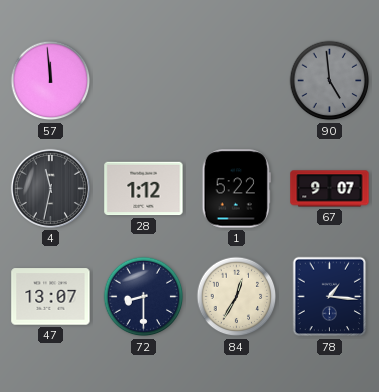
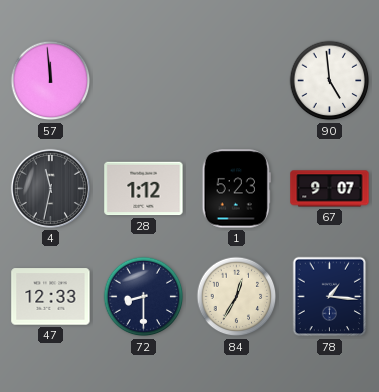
90 dial: grey -> white
1: 5:22 -> 5:23
47: 13:07 -> 12:33
